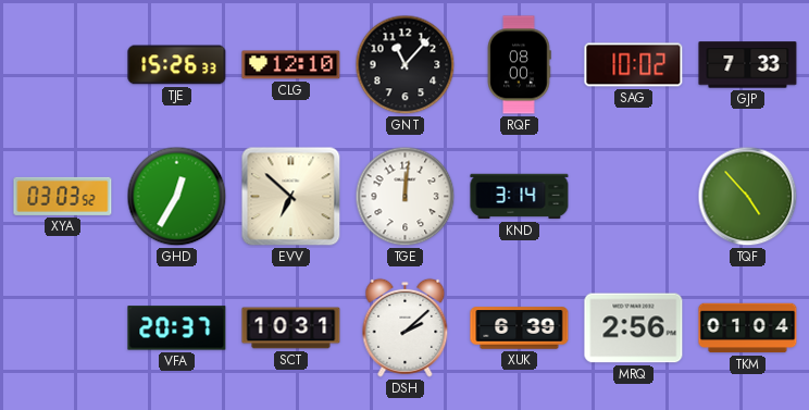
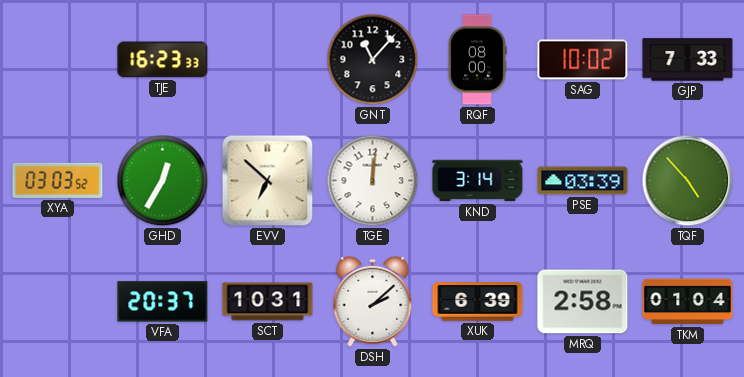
TJE: 15:26 -> 16:23
CLG: 12:10 -> none
PSE: none -> 03:39
MRQ: 2:56 -> 2:58
